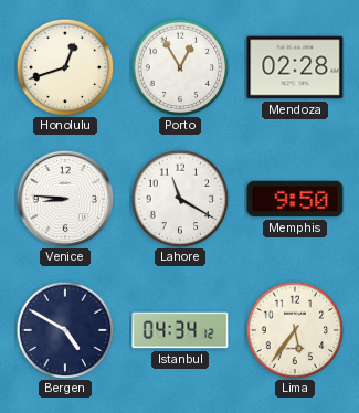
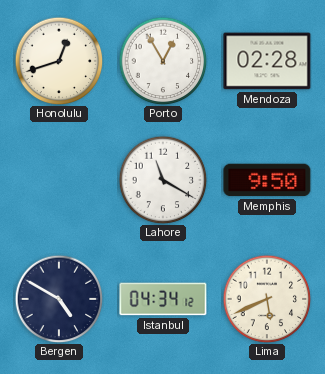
Venice: 8:46 -> none
Lima: 5:36 -> 5:41
